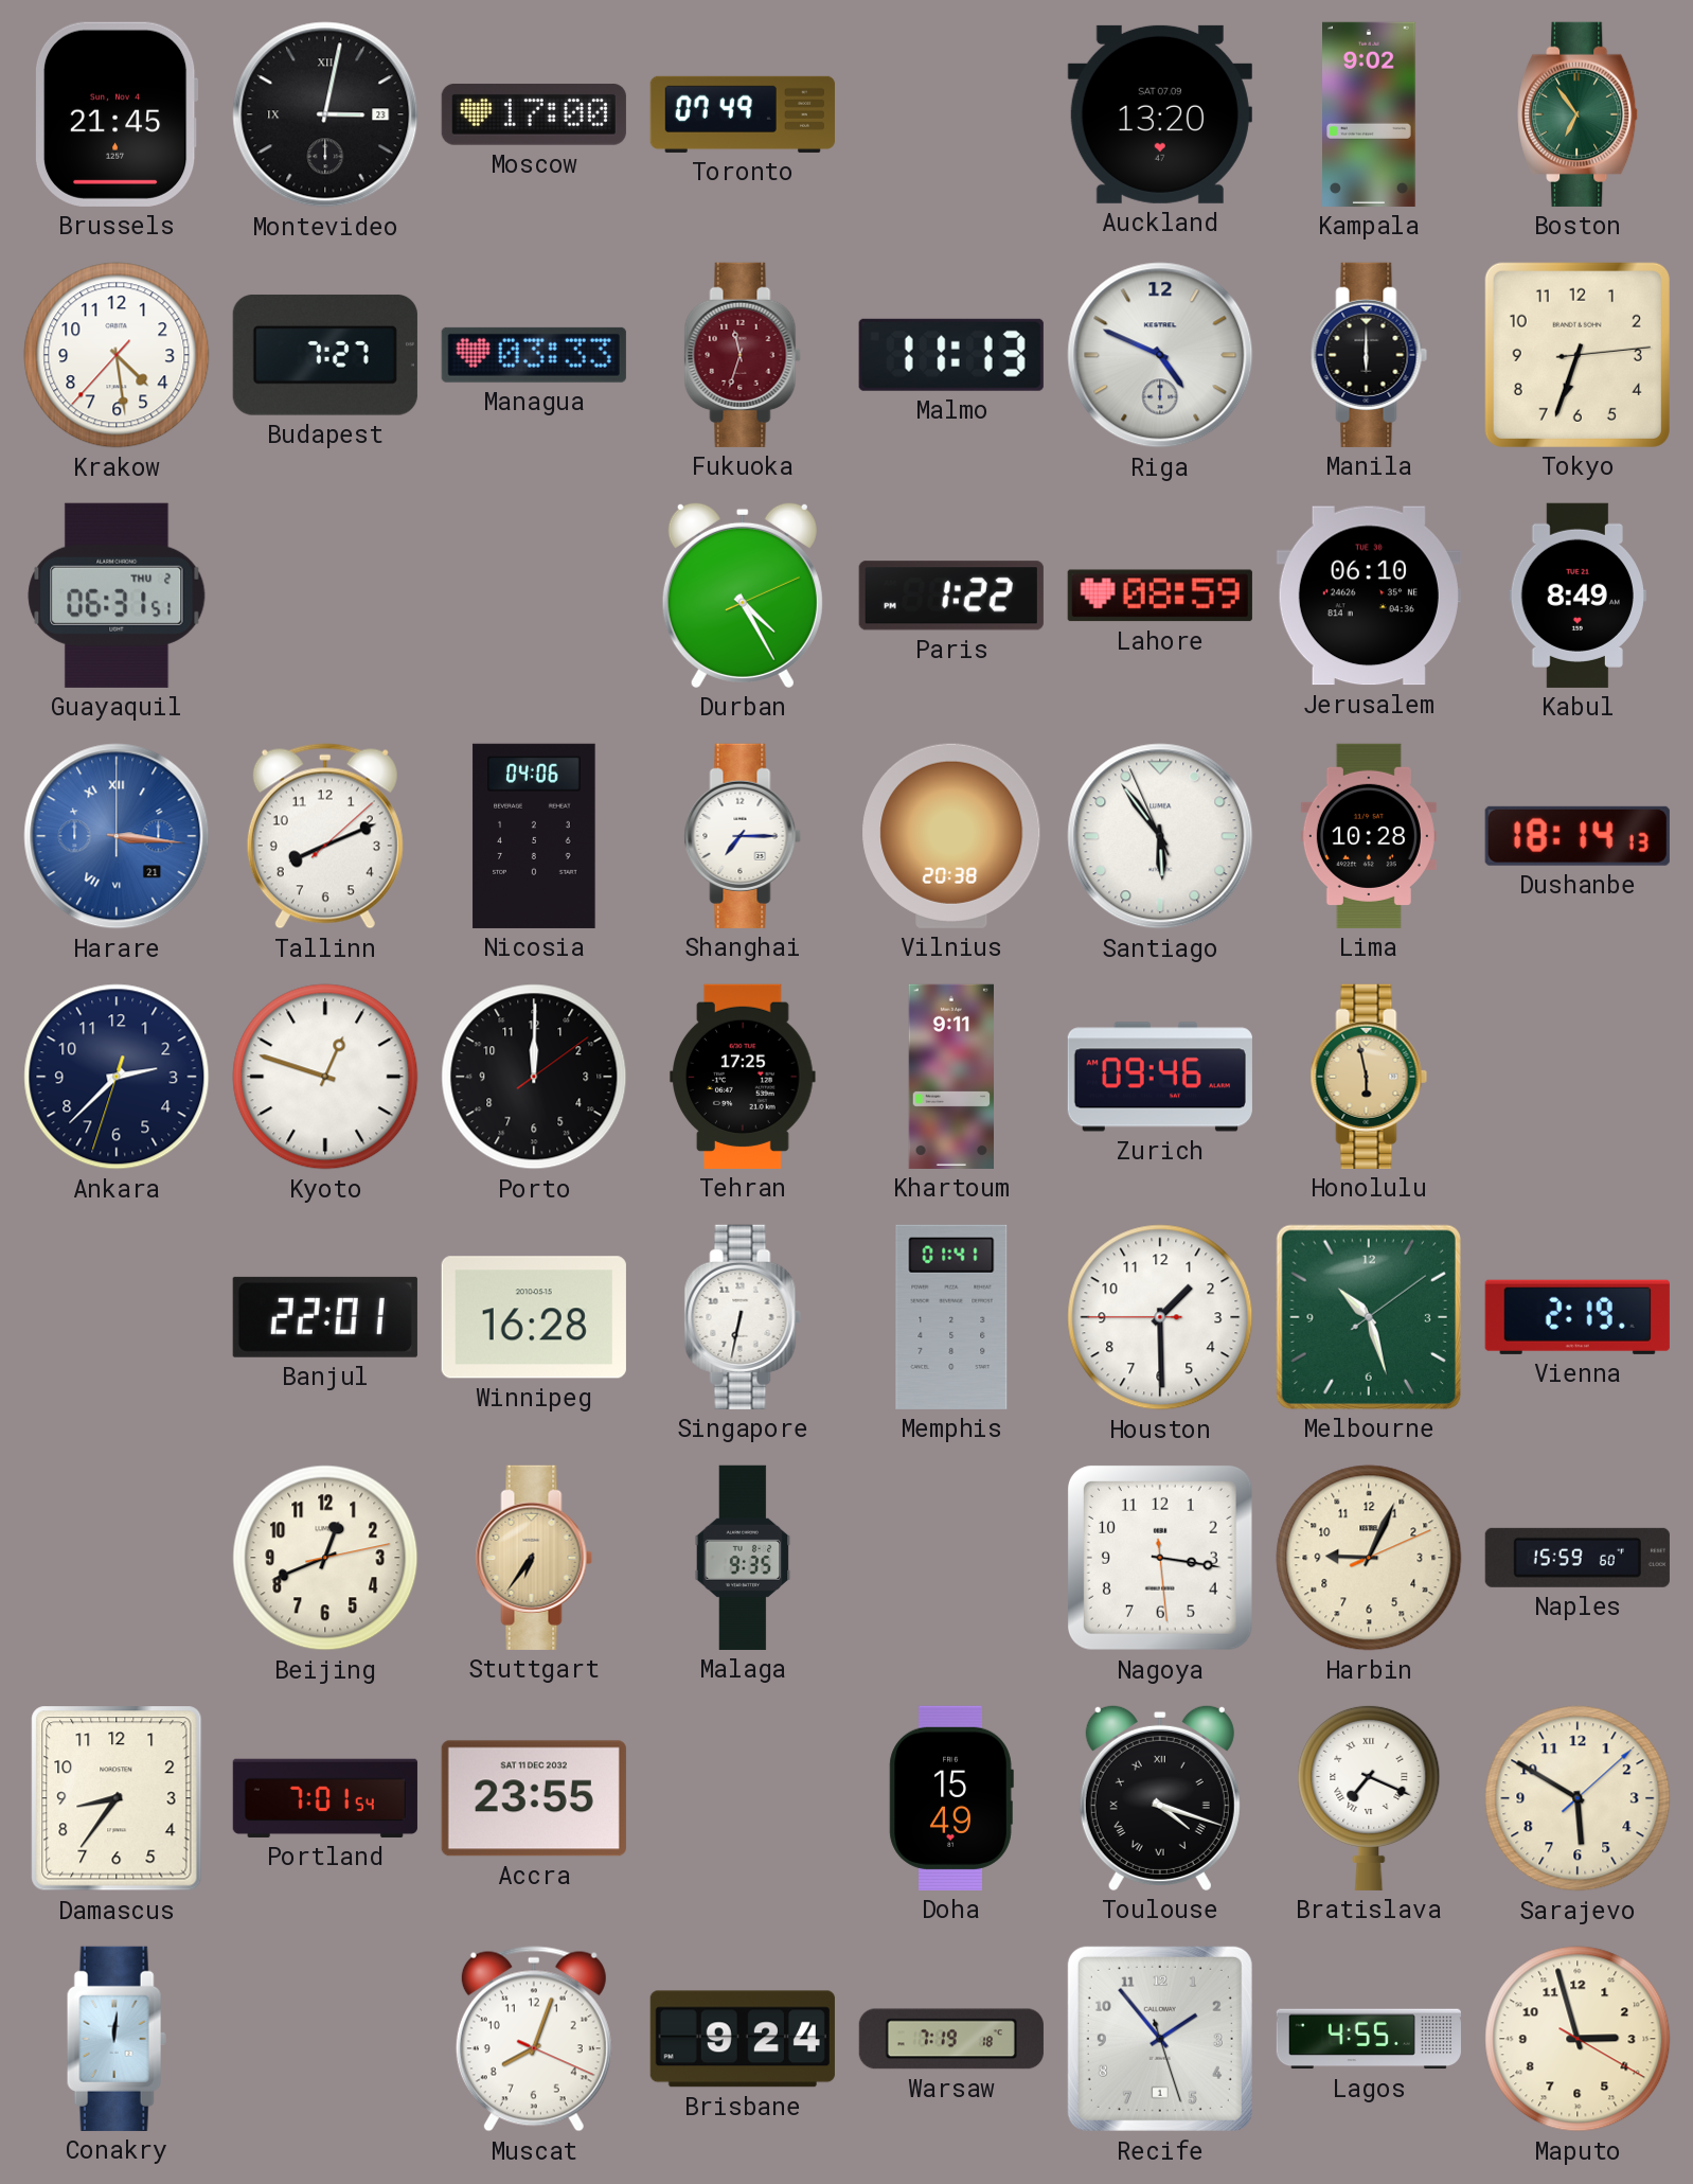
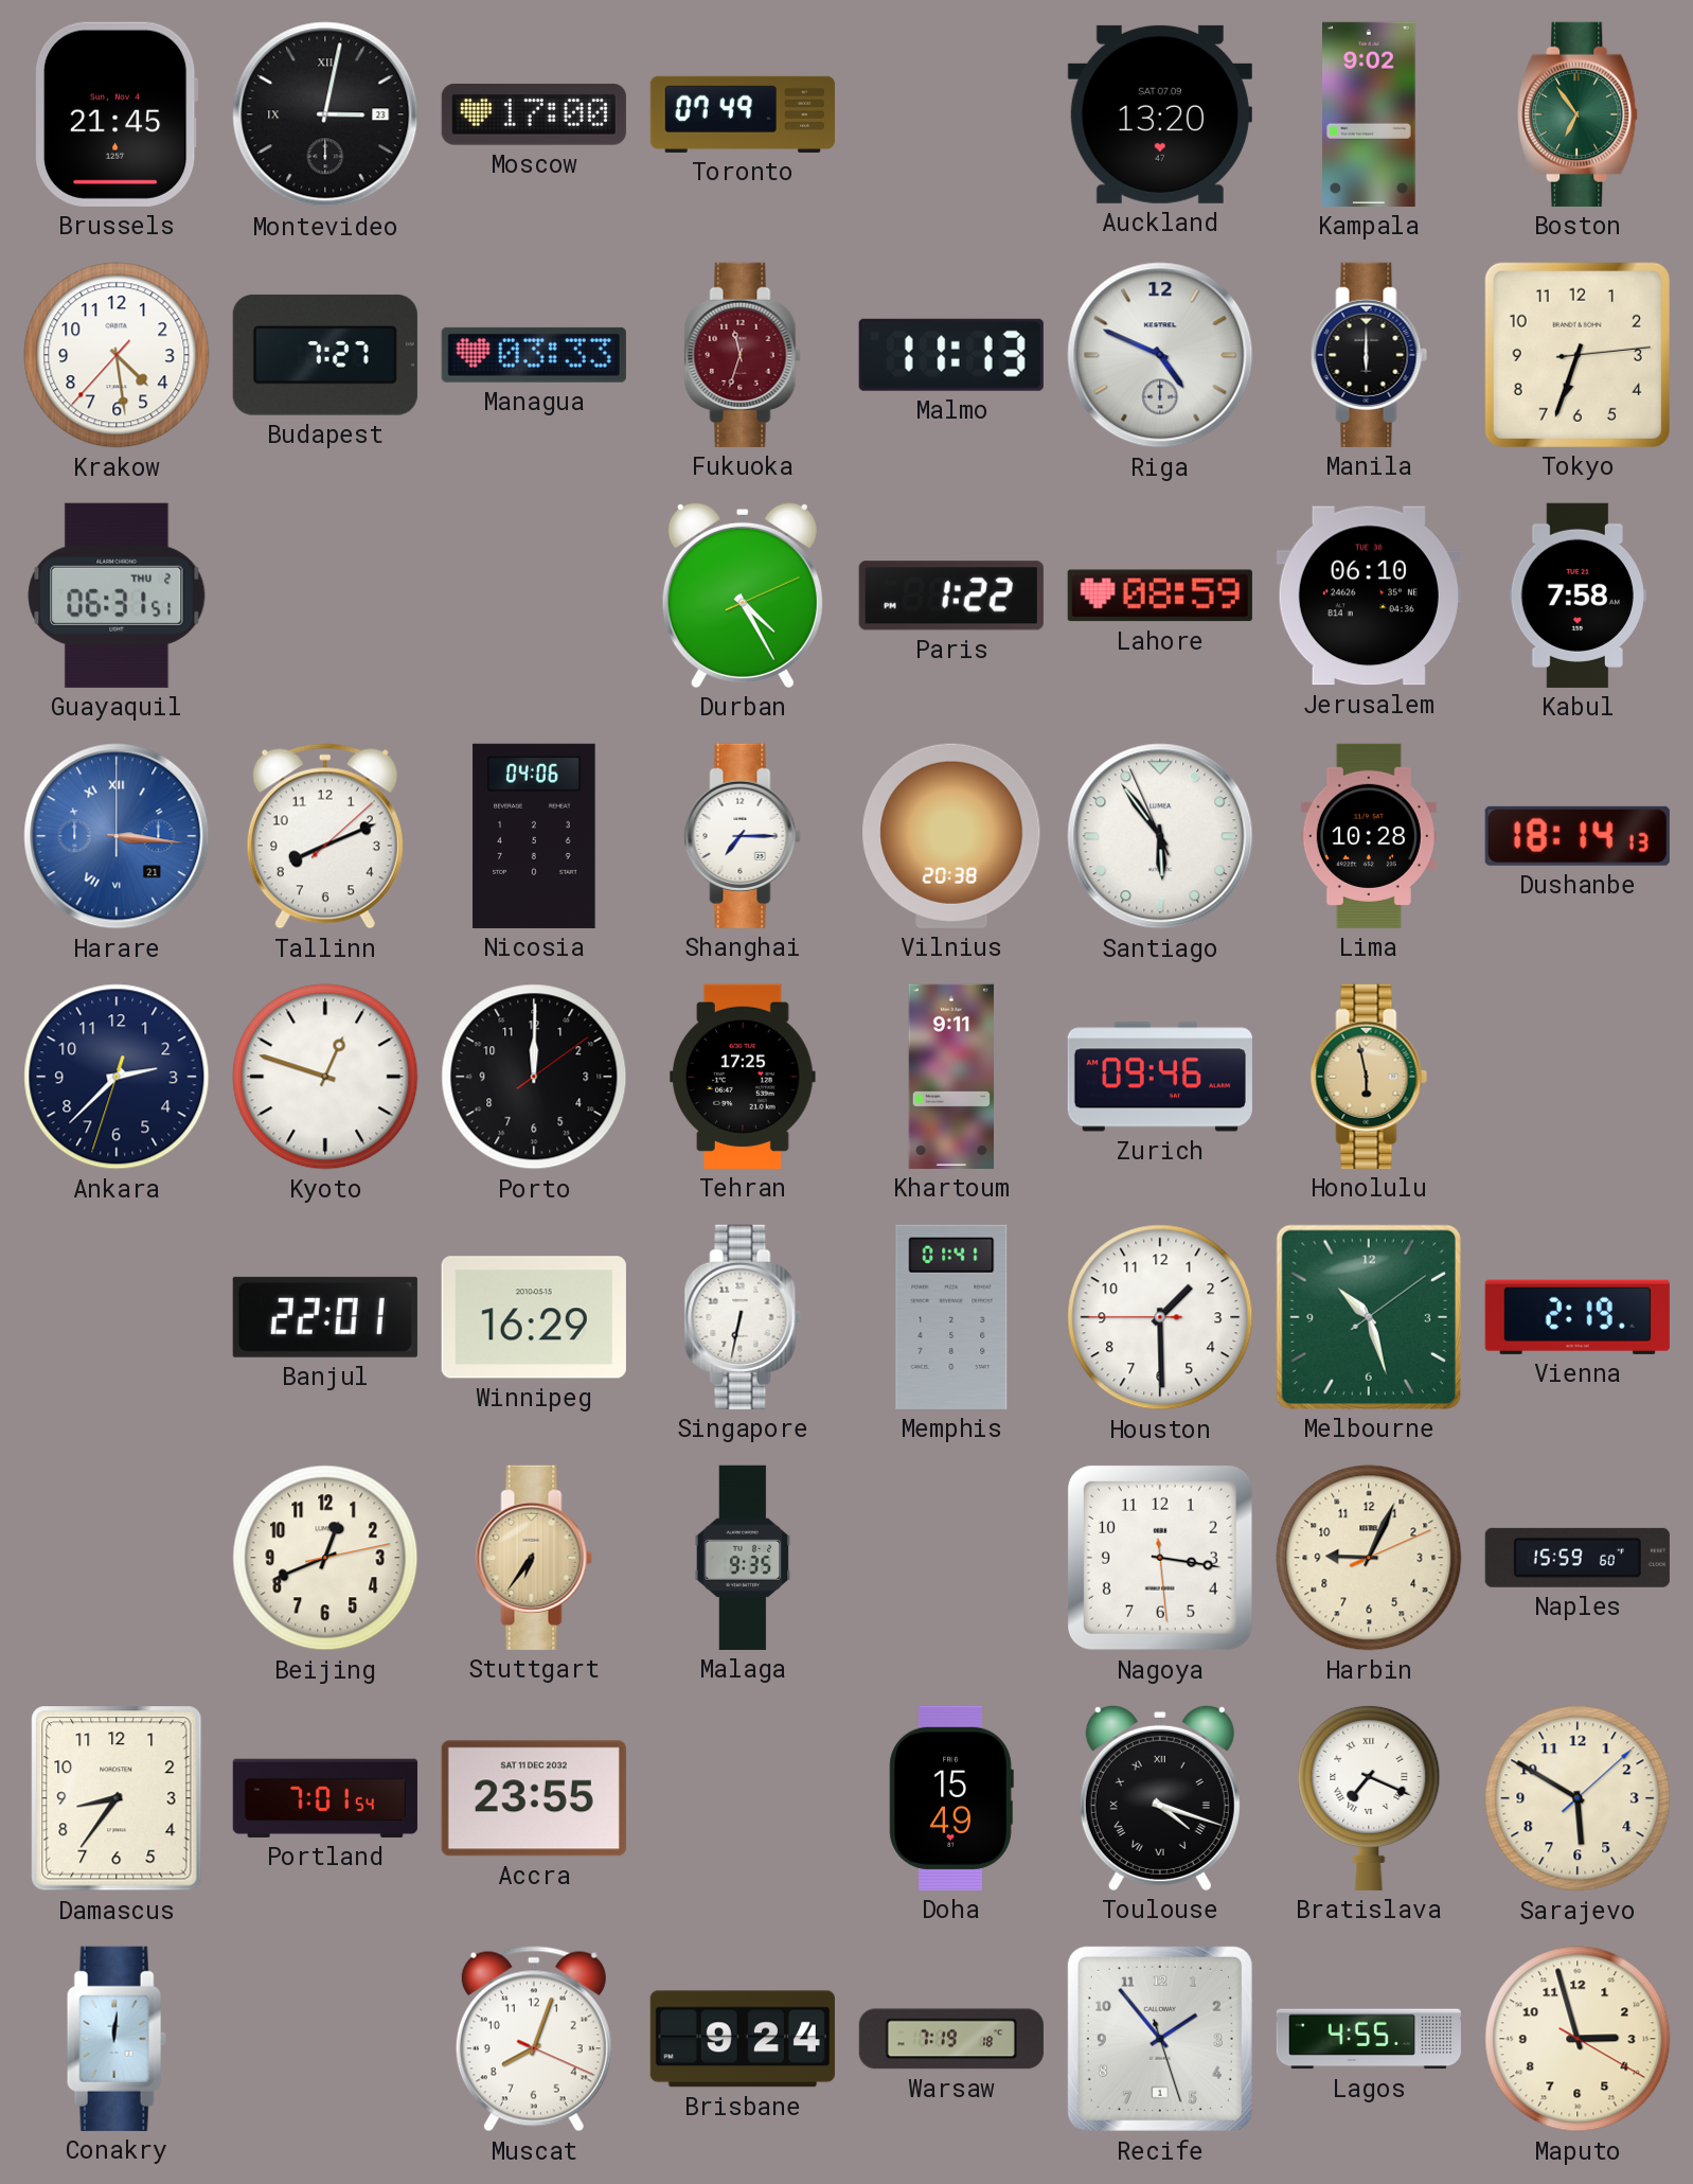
Kabul: 8:49 -> 7:58
Winnipeg: 16:28 -> 16:29
